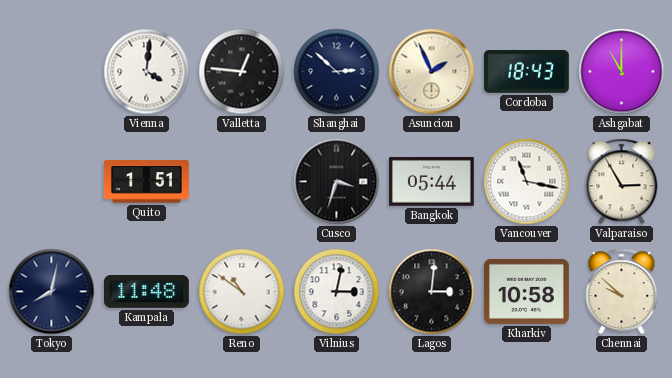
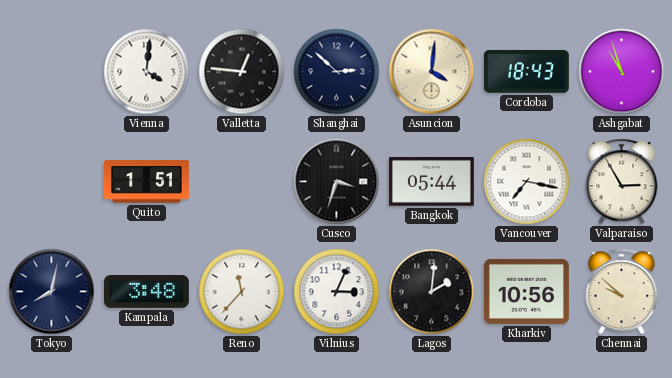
Asuncion: 1:56 -> 4:01
Ashgabat: 11:00 -> 10:57
Vancouver: 11:17 -> 7:17
Kampala: 11:48 -> 3:48
Reno: 10:51 -> 11:37
Vilnius: 3:02 -> 3:04
Lagos: 3:01 -> 2:01
Kharkiv: 10:58 -> 10:56
